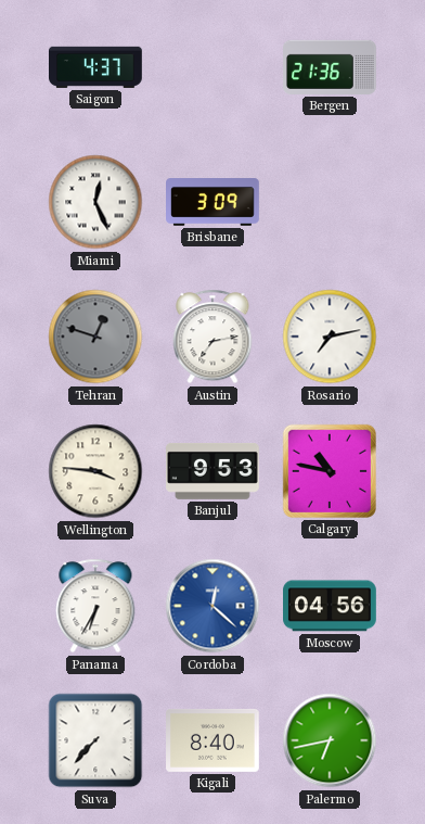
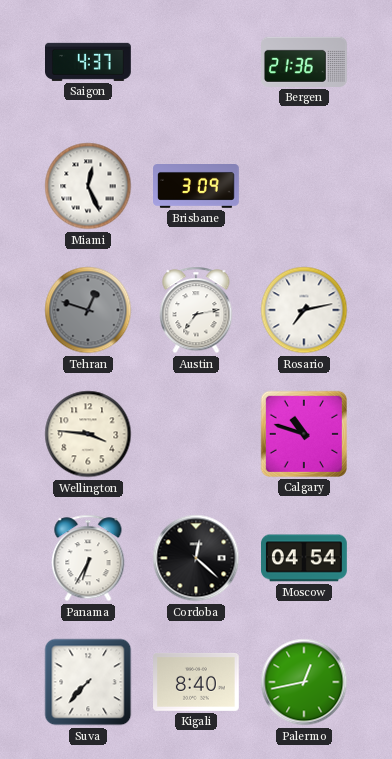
Banjul: 9:53 -> none
Calgary: 10:47 -> 10:48
Cordoba dial: blue -> black
Moscow: 04:56 -> 04:54
Palermo: 6:43 -> 12:43
